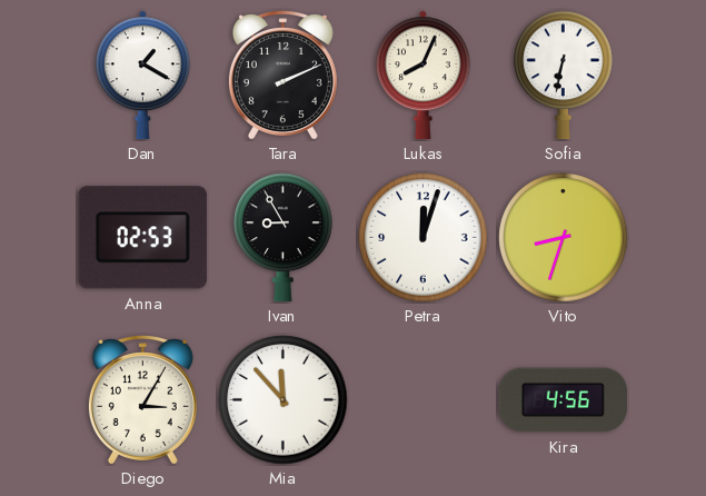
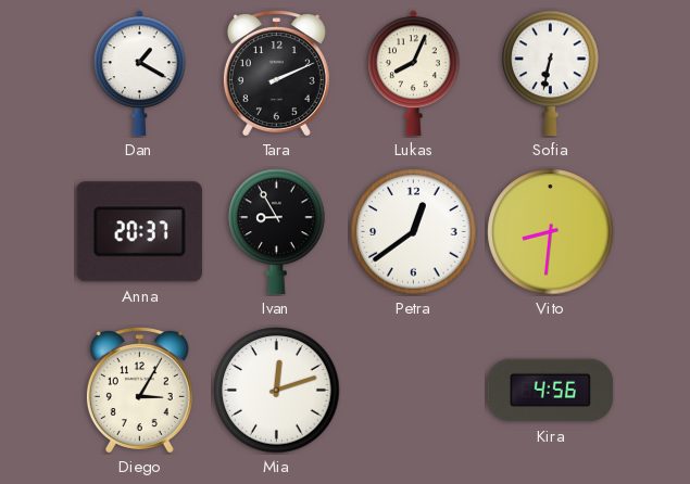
Anna: 02:53 -> 20:37
Petra: 12:03 -> 12:39
Vito: 8:33 -> 8:31
Mia: 11:53 -> 12:12
